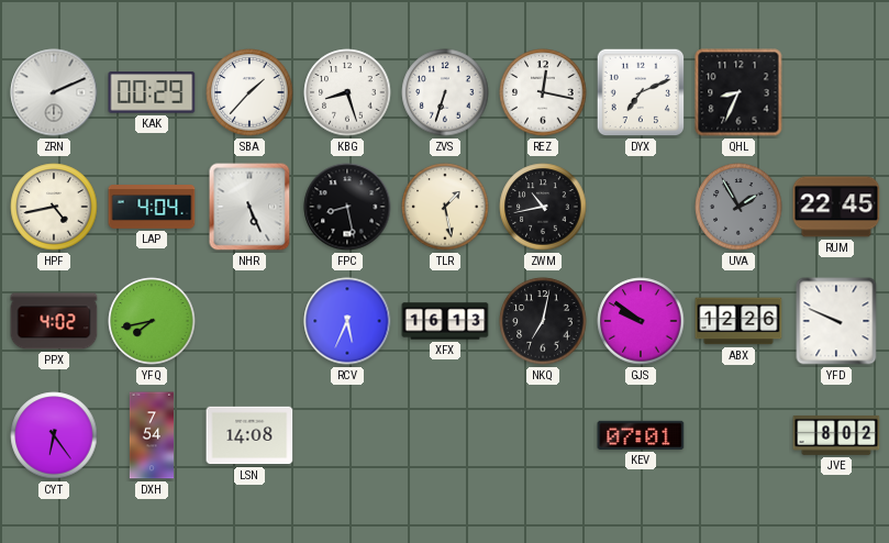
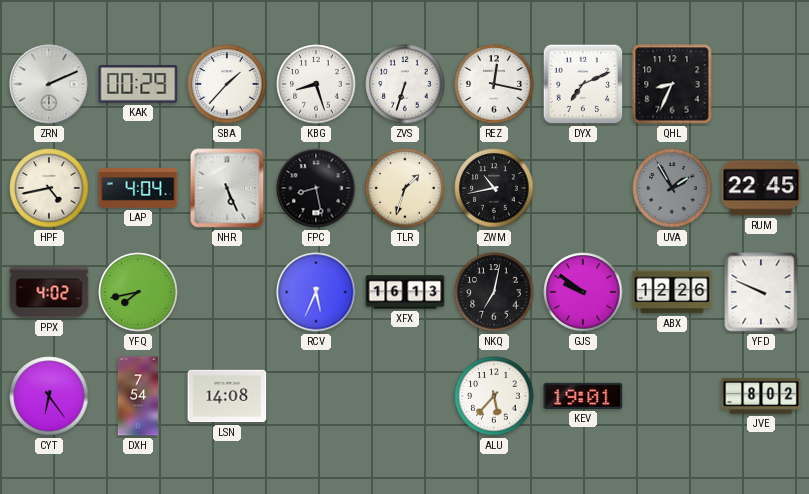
TLR: 1:28 -> 1:33
ALU: none -> 5:37
KEV: 07:01 -> 19:01
